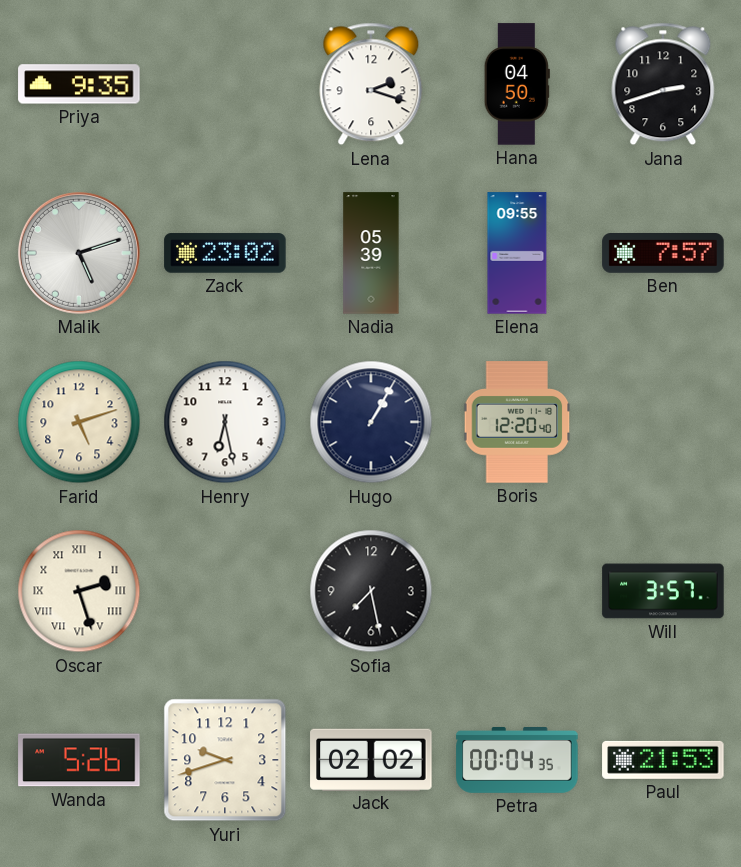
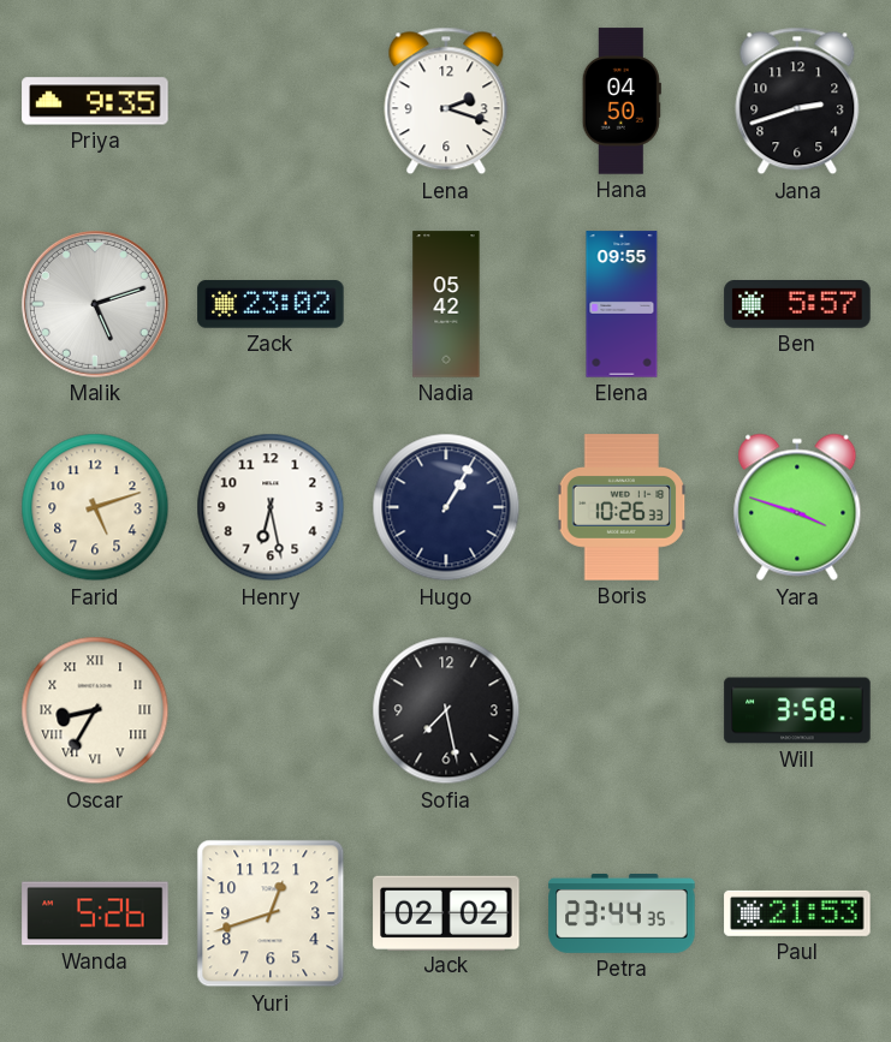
Nadia: 05:39 -> 05:42
Ben: 7:57 -> 5:57
Boris: 12:20 -> 10:26
Yara: none -> 3:48
Oscar: 2:27 -> 8:35
Will: 3:57 -> 3:58
Yuri: 9:42 -> 12:42
Petra: 00:04 -> 23:44
